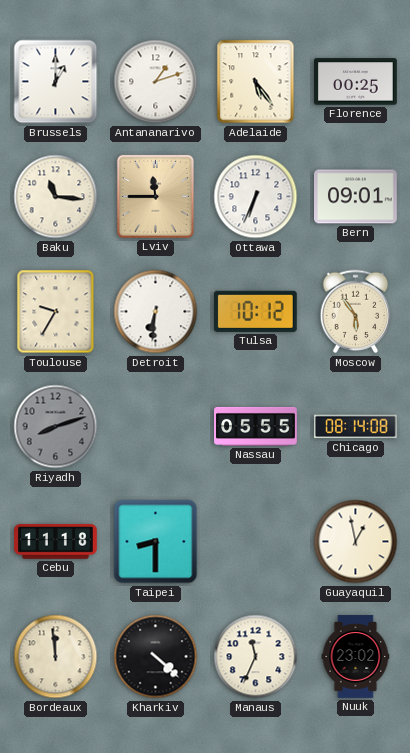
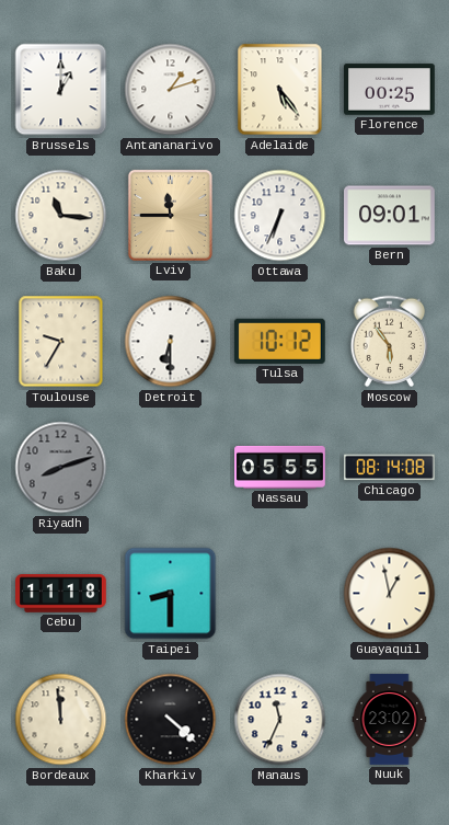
Detroit: 6:31 -> 6:30
